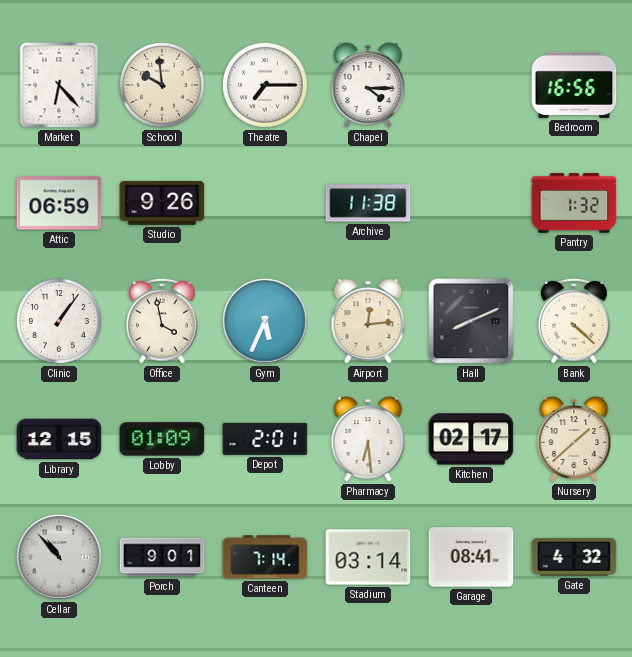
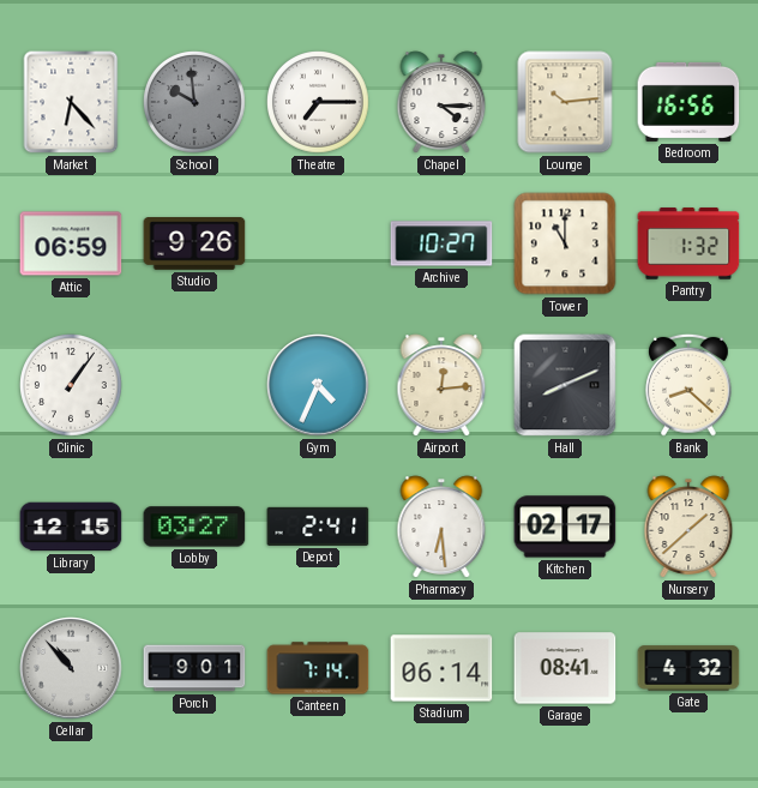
School dial: cream -> grey
Lounge: none -> 10:14
Archive: 11:38 -> 10:27
Tower: none -> 11:00
Office: 3:58 -> none
Gym: 5:34 -> 4:34
Bank: 4:22 -> 8:22
Lobby: 01:09 -> 03:27
Depot: 2:01 -> 2:41
Stadium: 03:14 -> 06:14
